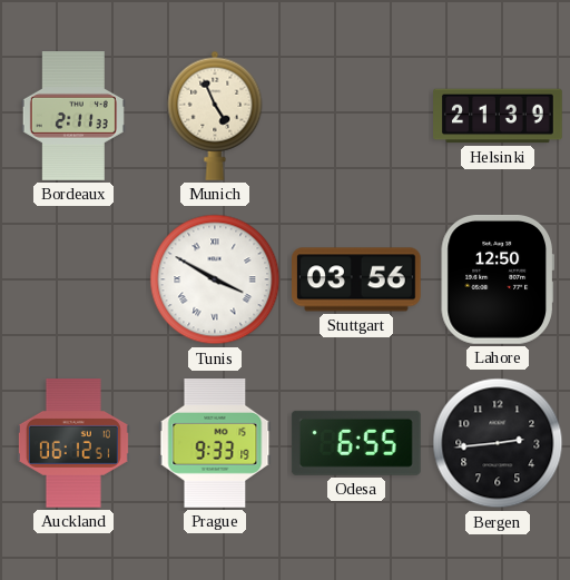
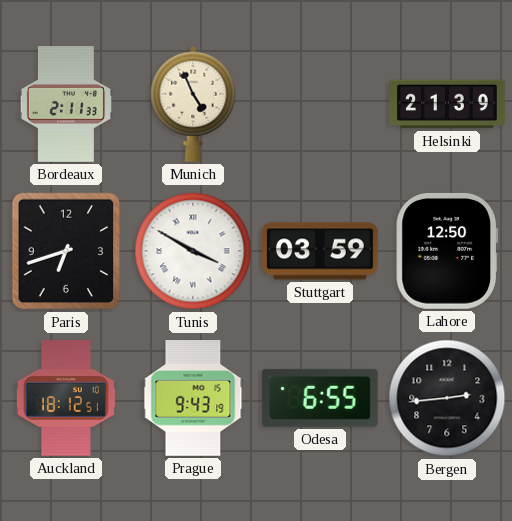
Paris: none -> 6:42
Stuttgart: 03:56 -> 03:59
Auckland: 06:12 -> 18:12
Prague: 9:33 -> 9:43
